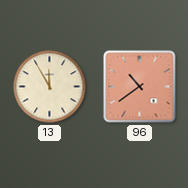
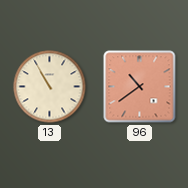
13: 11:55 -> 10:55
